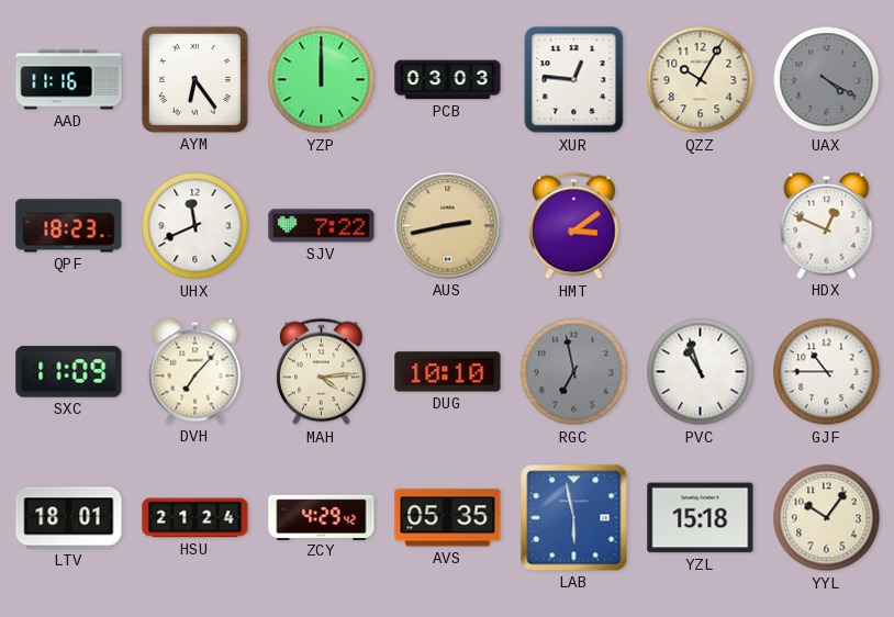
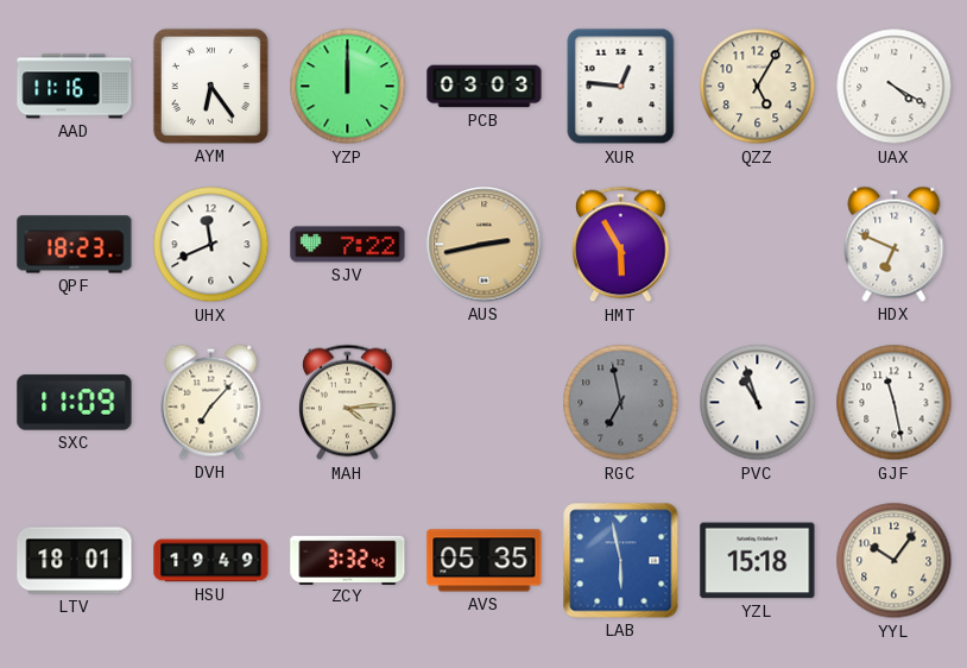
QZZ: 10:05 -> 5:05
UAX dial: grey -> white
HMT: 3:09 -> 5:55
HDX: 12:49 -> 6:49
DUG: 10:10 -> none
GJF: 10:45 -> 11:28
HSU: 21:24 -> 19:49
ZCY: 4:29 -> 3:32
